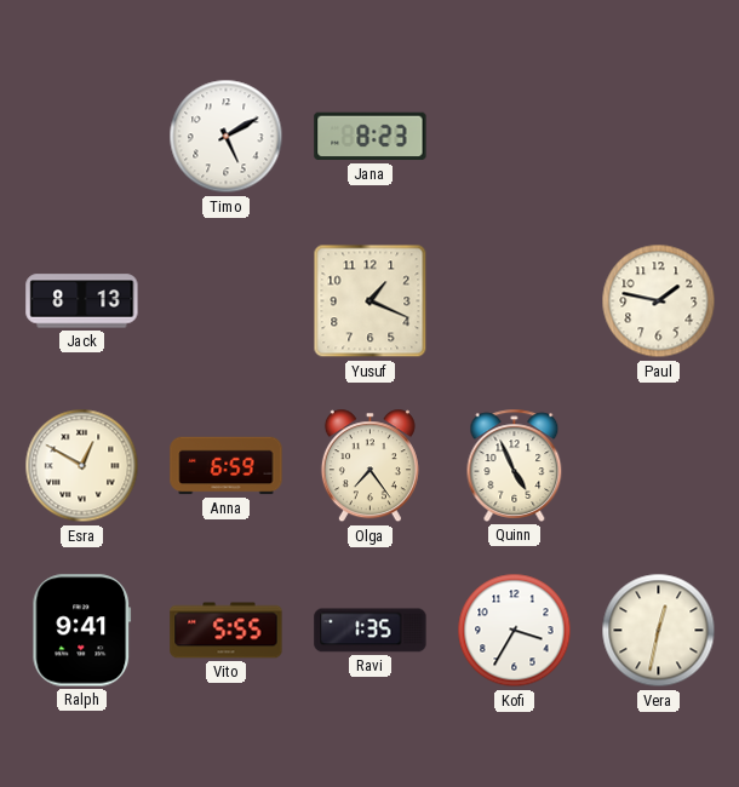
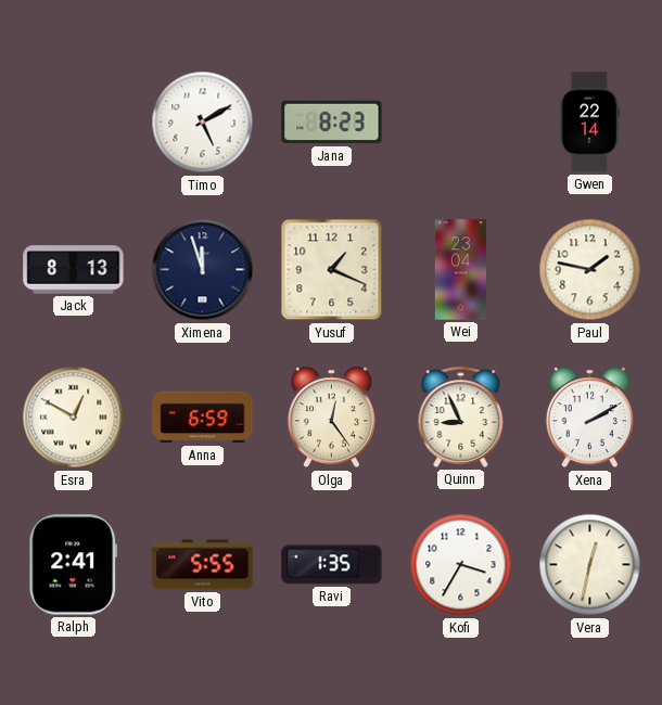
Gwen: none -> 22:14
Ximena: none -> 11:57
Wei: none -> 23:04
Olga: 7:24 -> 12:24
Quinn: 4:56 -> 8:56
Xena: none -> 2:10
Ralph: 9:41 -> 2:41
